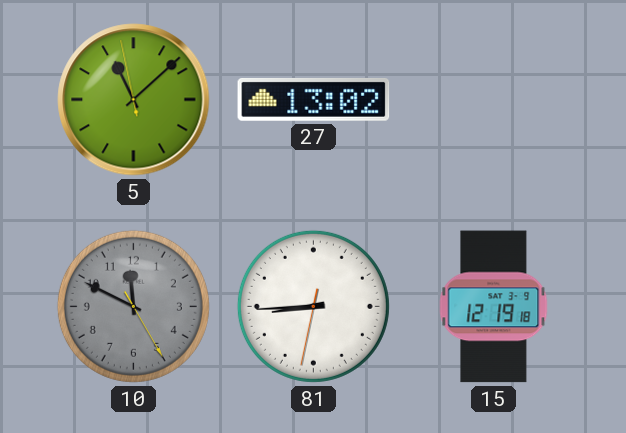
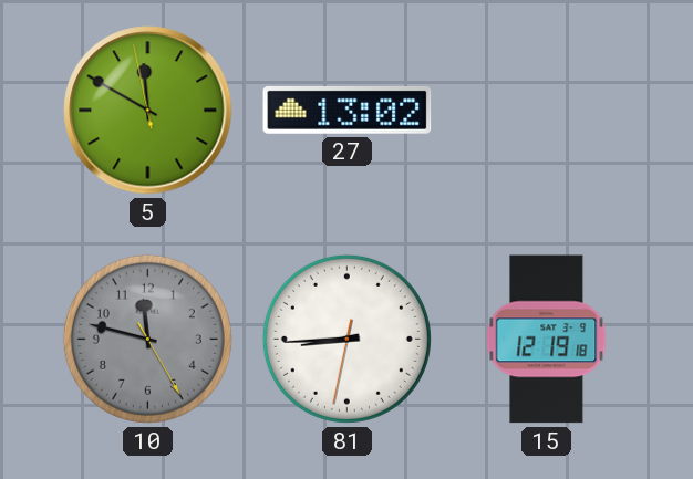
5: 11:07 -> 11:49
10: 11:49 -> 11:47
